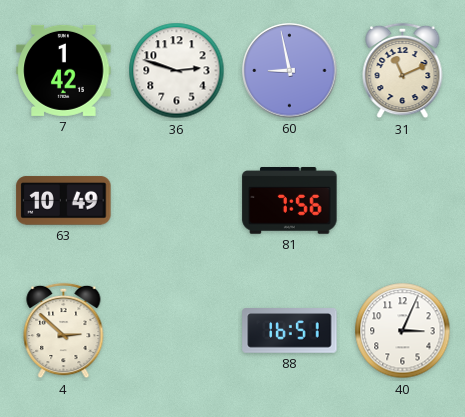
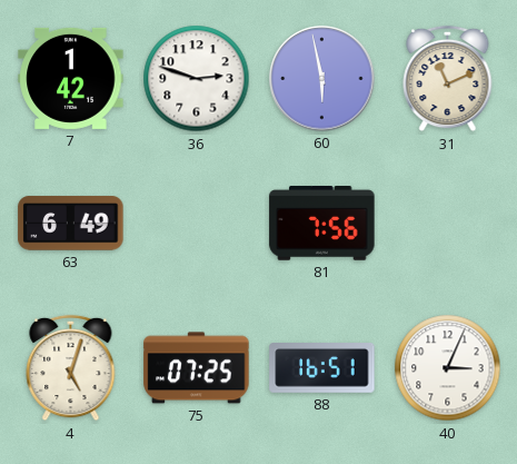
60: 8:58 -> 5:58
63: 10:49 -> 6:49
4: 2:52 -> 5:03
75: none -> 07:25
